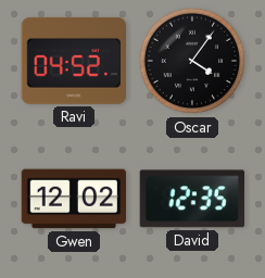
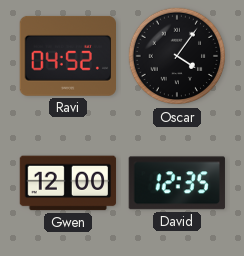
Gwen: 12:02 -> 12:00
